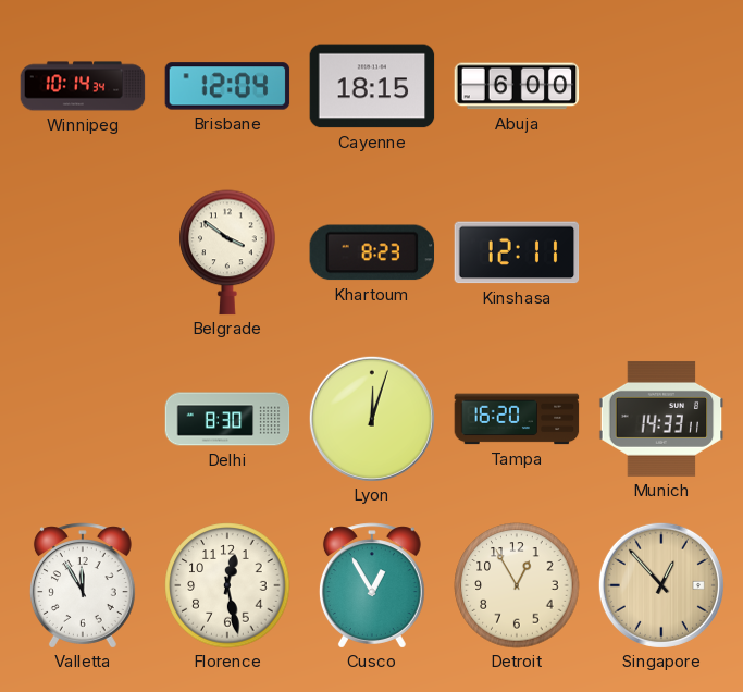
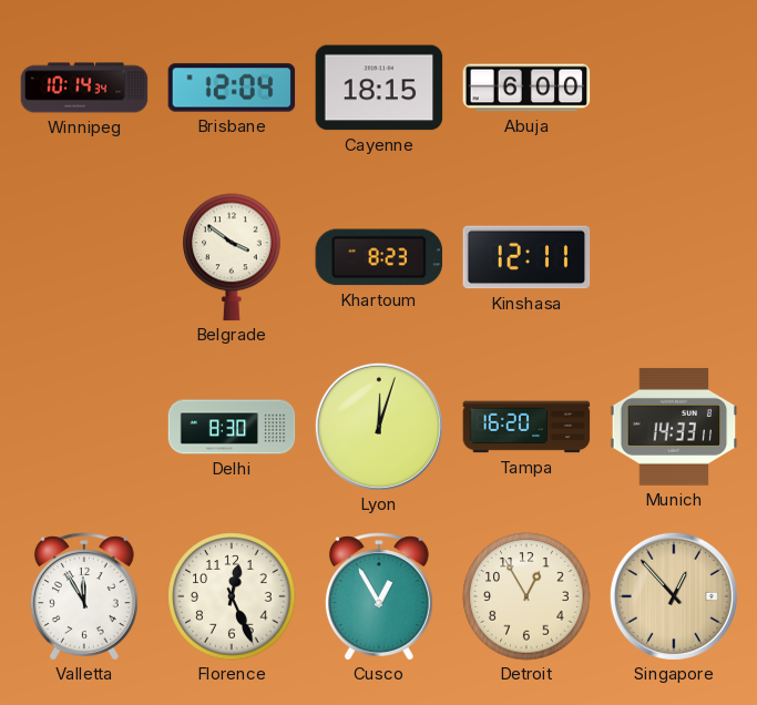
Florence: 12:28 -> 12:26
